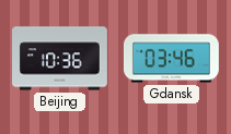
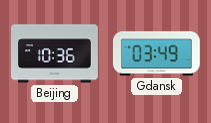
Gdansk: 03:46 -> 03:49
